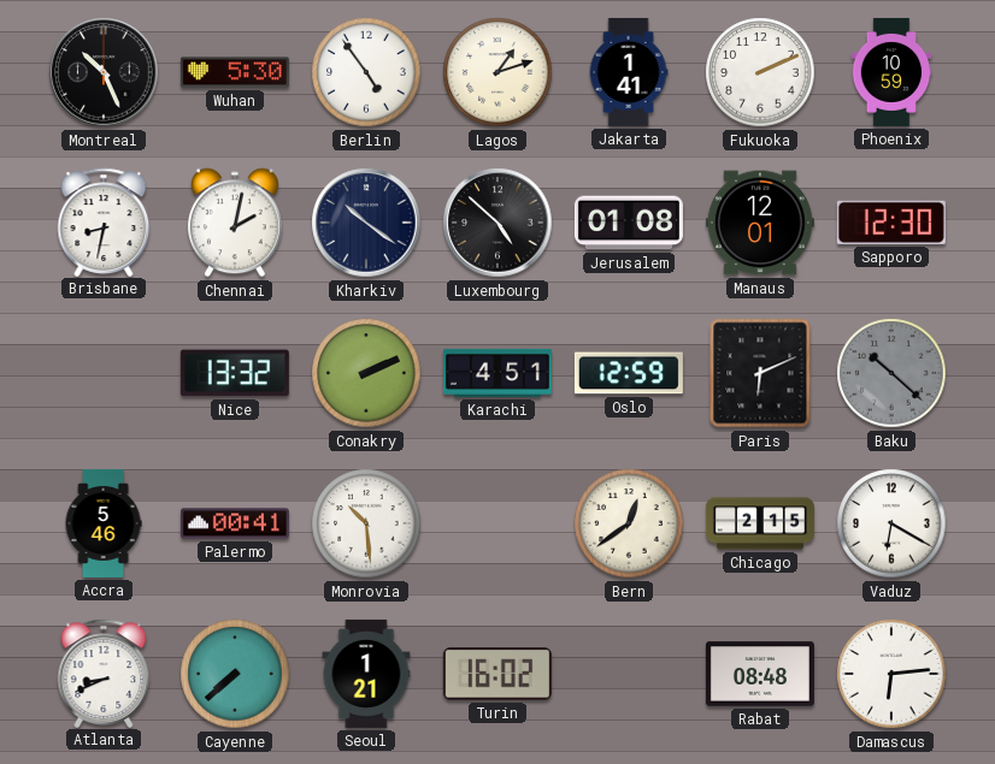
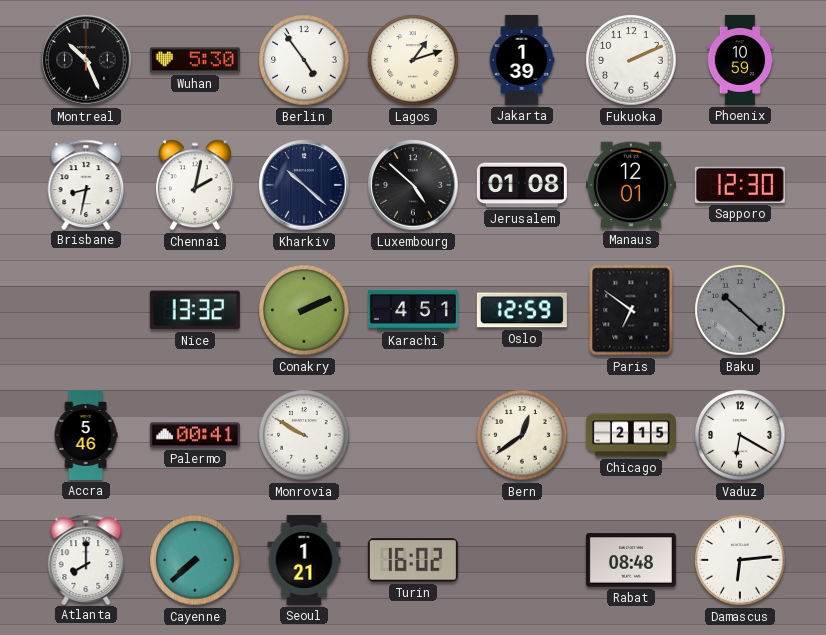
Jakarta: 1:41 -> 1:39
Kharkiv: 10:21 -> 10:22
Paris: 6:11 -> 6:51
Monrovia: 10:29 -> 9:50
Atlanta: 8:41 -> 8:00
